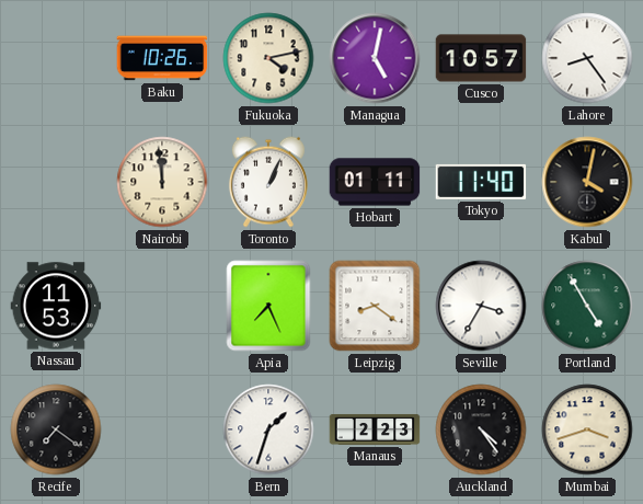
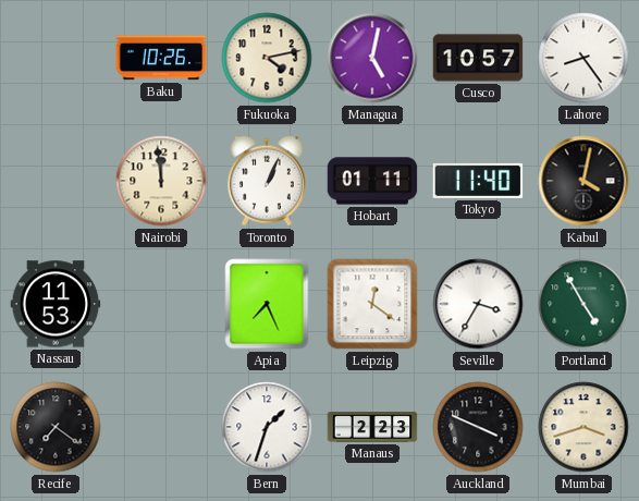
Leipzig: 8:21 -> 12:21
Auckland: 4:24 -> 3:49
